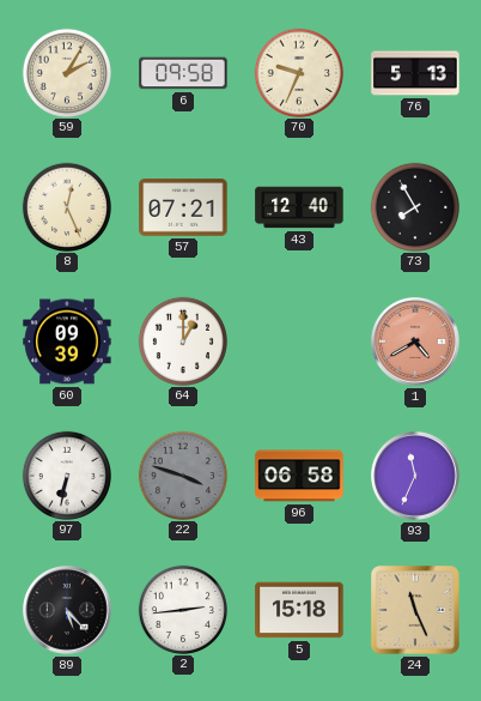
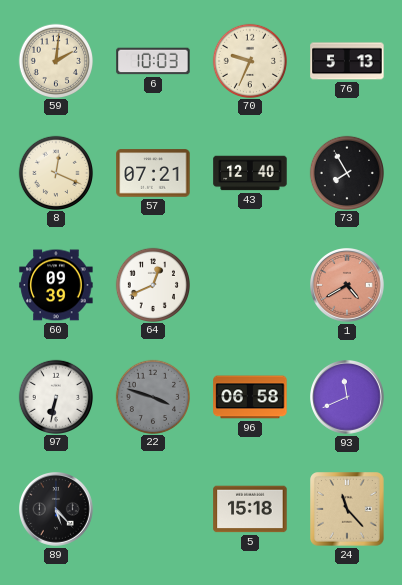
59: 2:05 -> 2:01
6: 09:58 -> 10:03
8: 12:26 -> 12:19
64: 1:00 -> 12:41
93: 11:34 -> 11:41
2: 2:44 -> none
24: 11:26 -> 11:23
